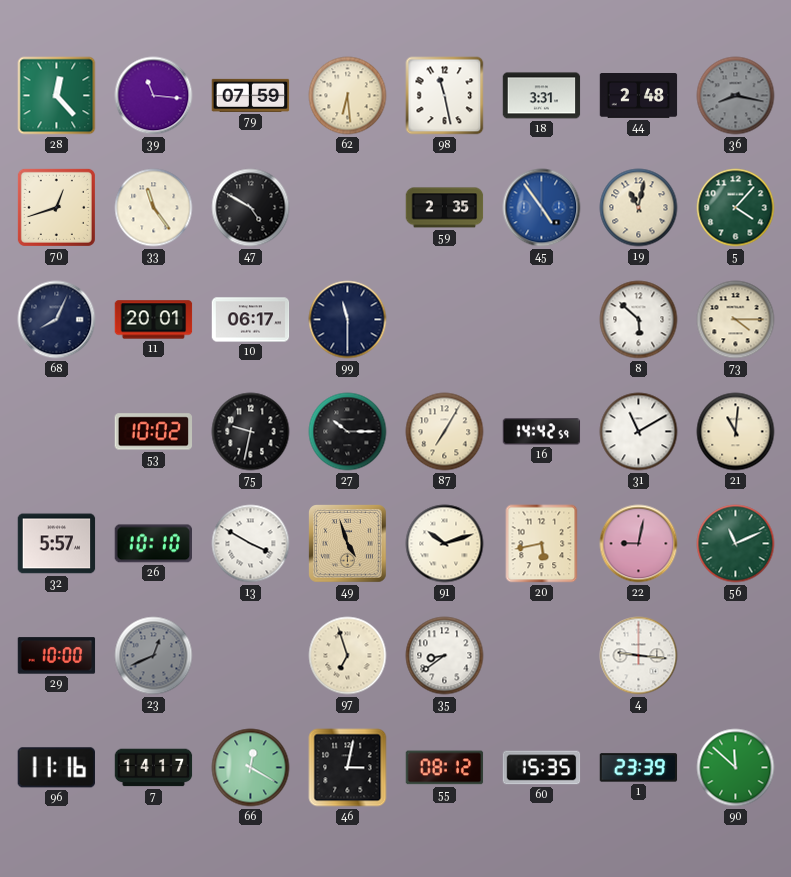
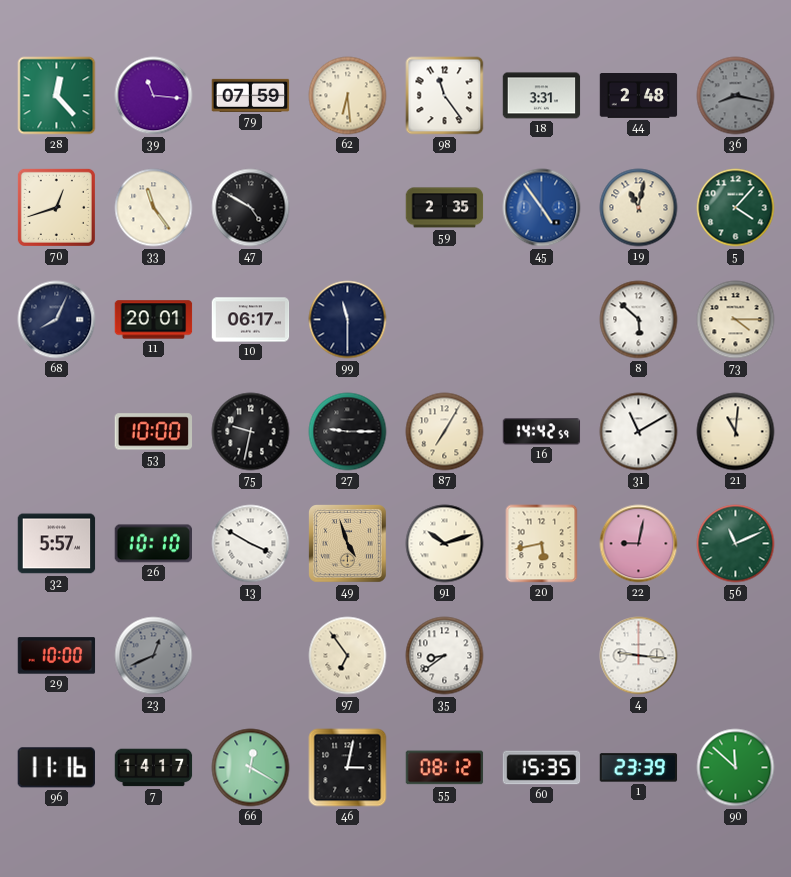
98: 11:28 -> 11:24
53: 10:02 -> 10:00
27: 10:15 -> 9:15
97: 6:57 -> 6:54
